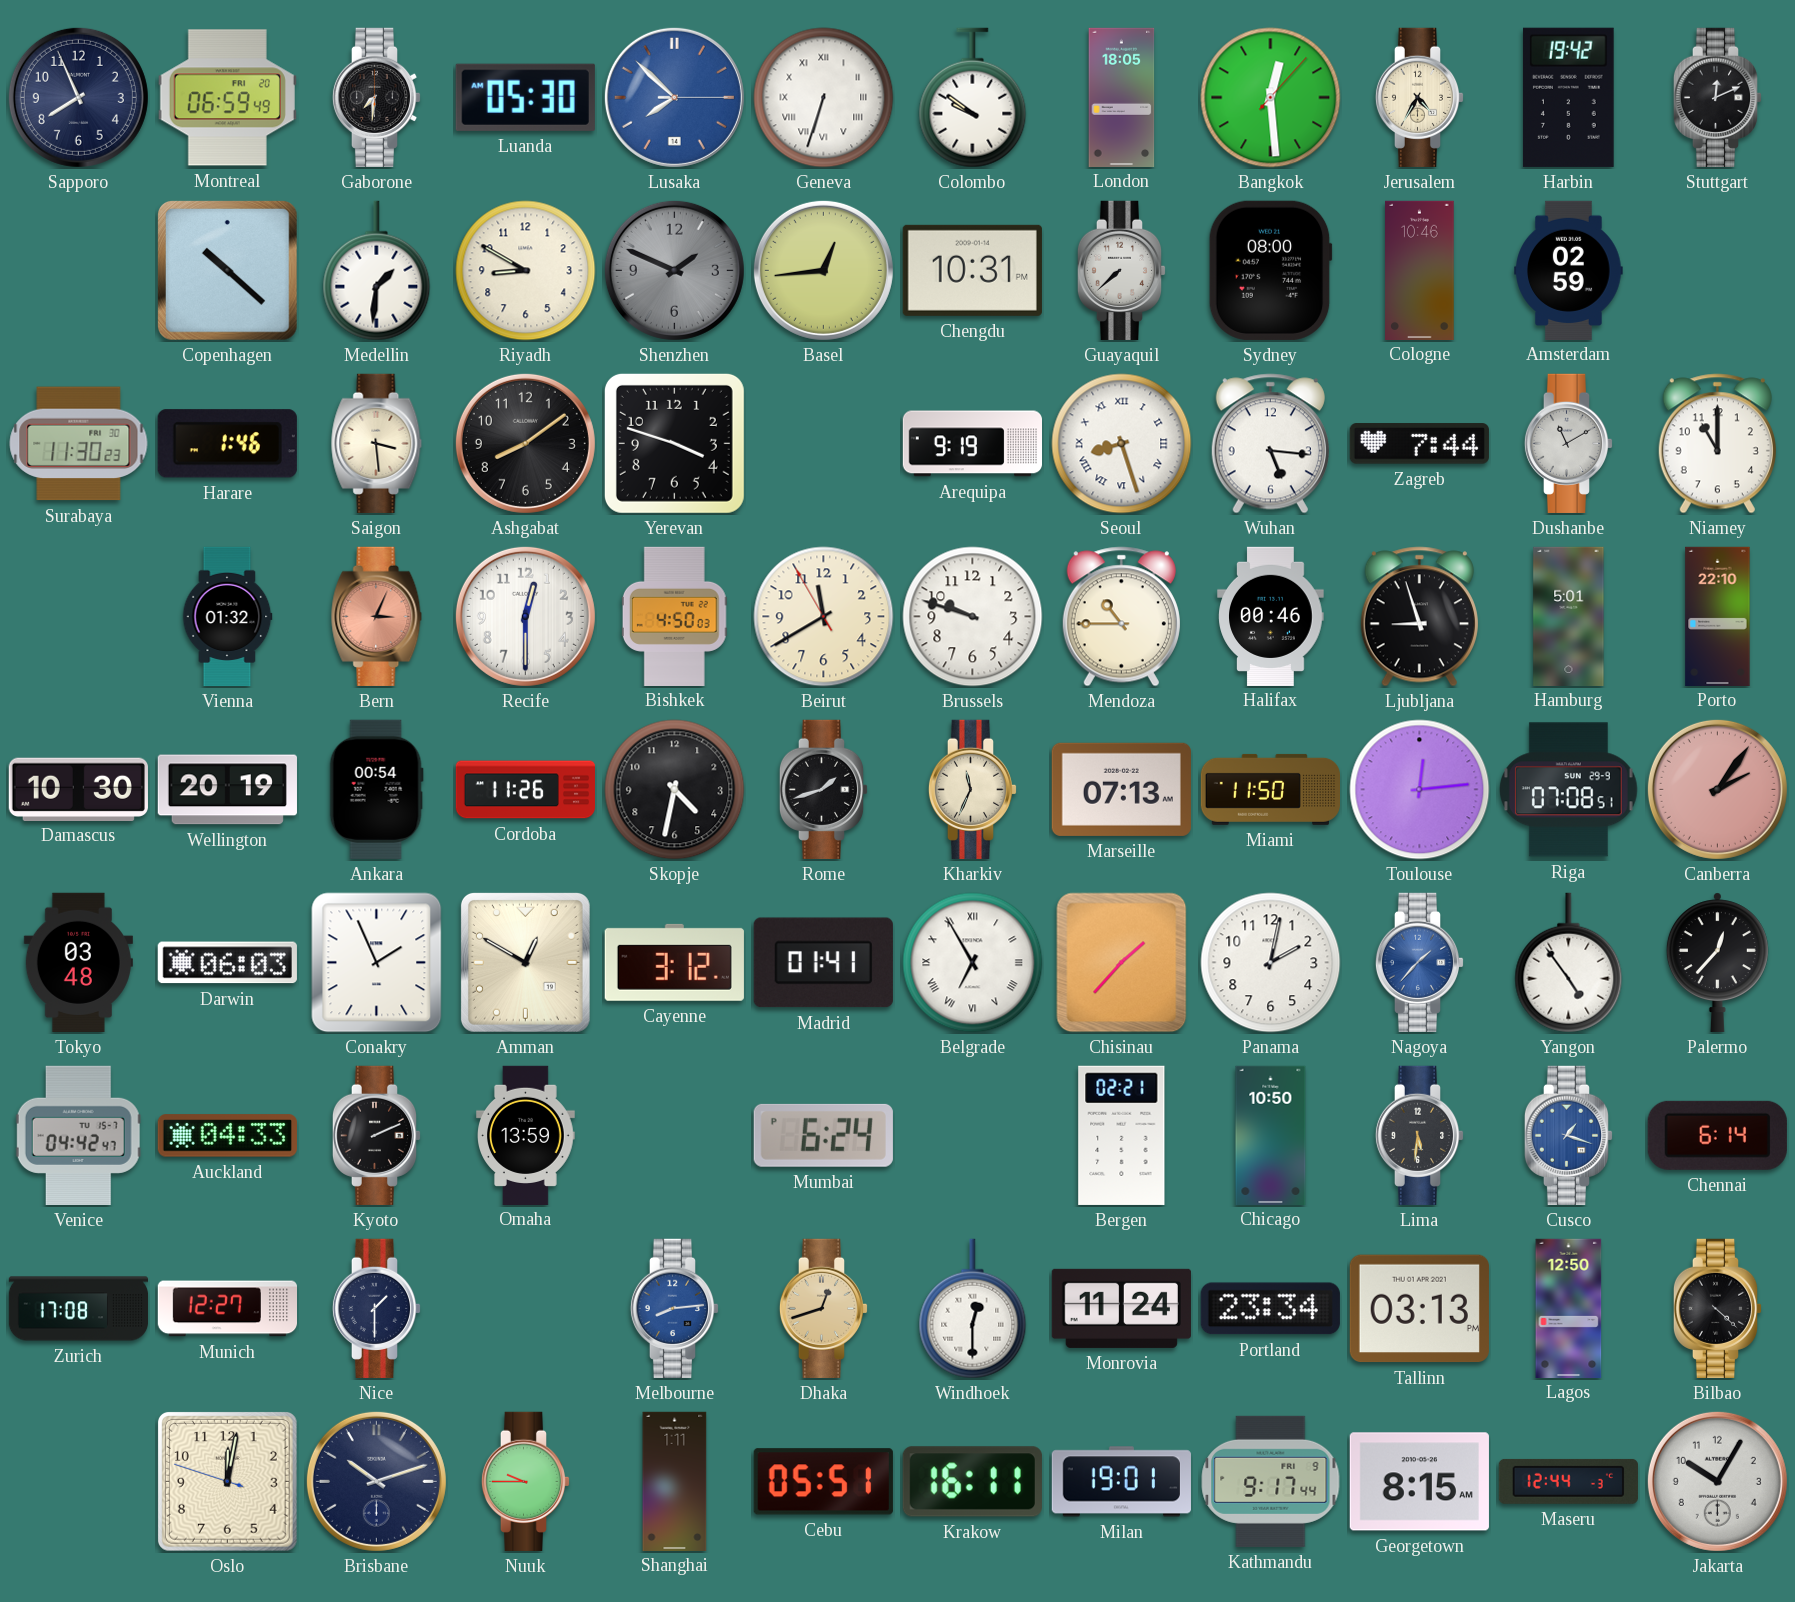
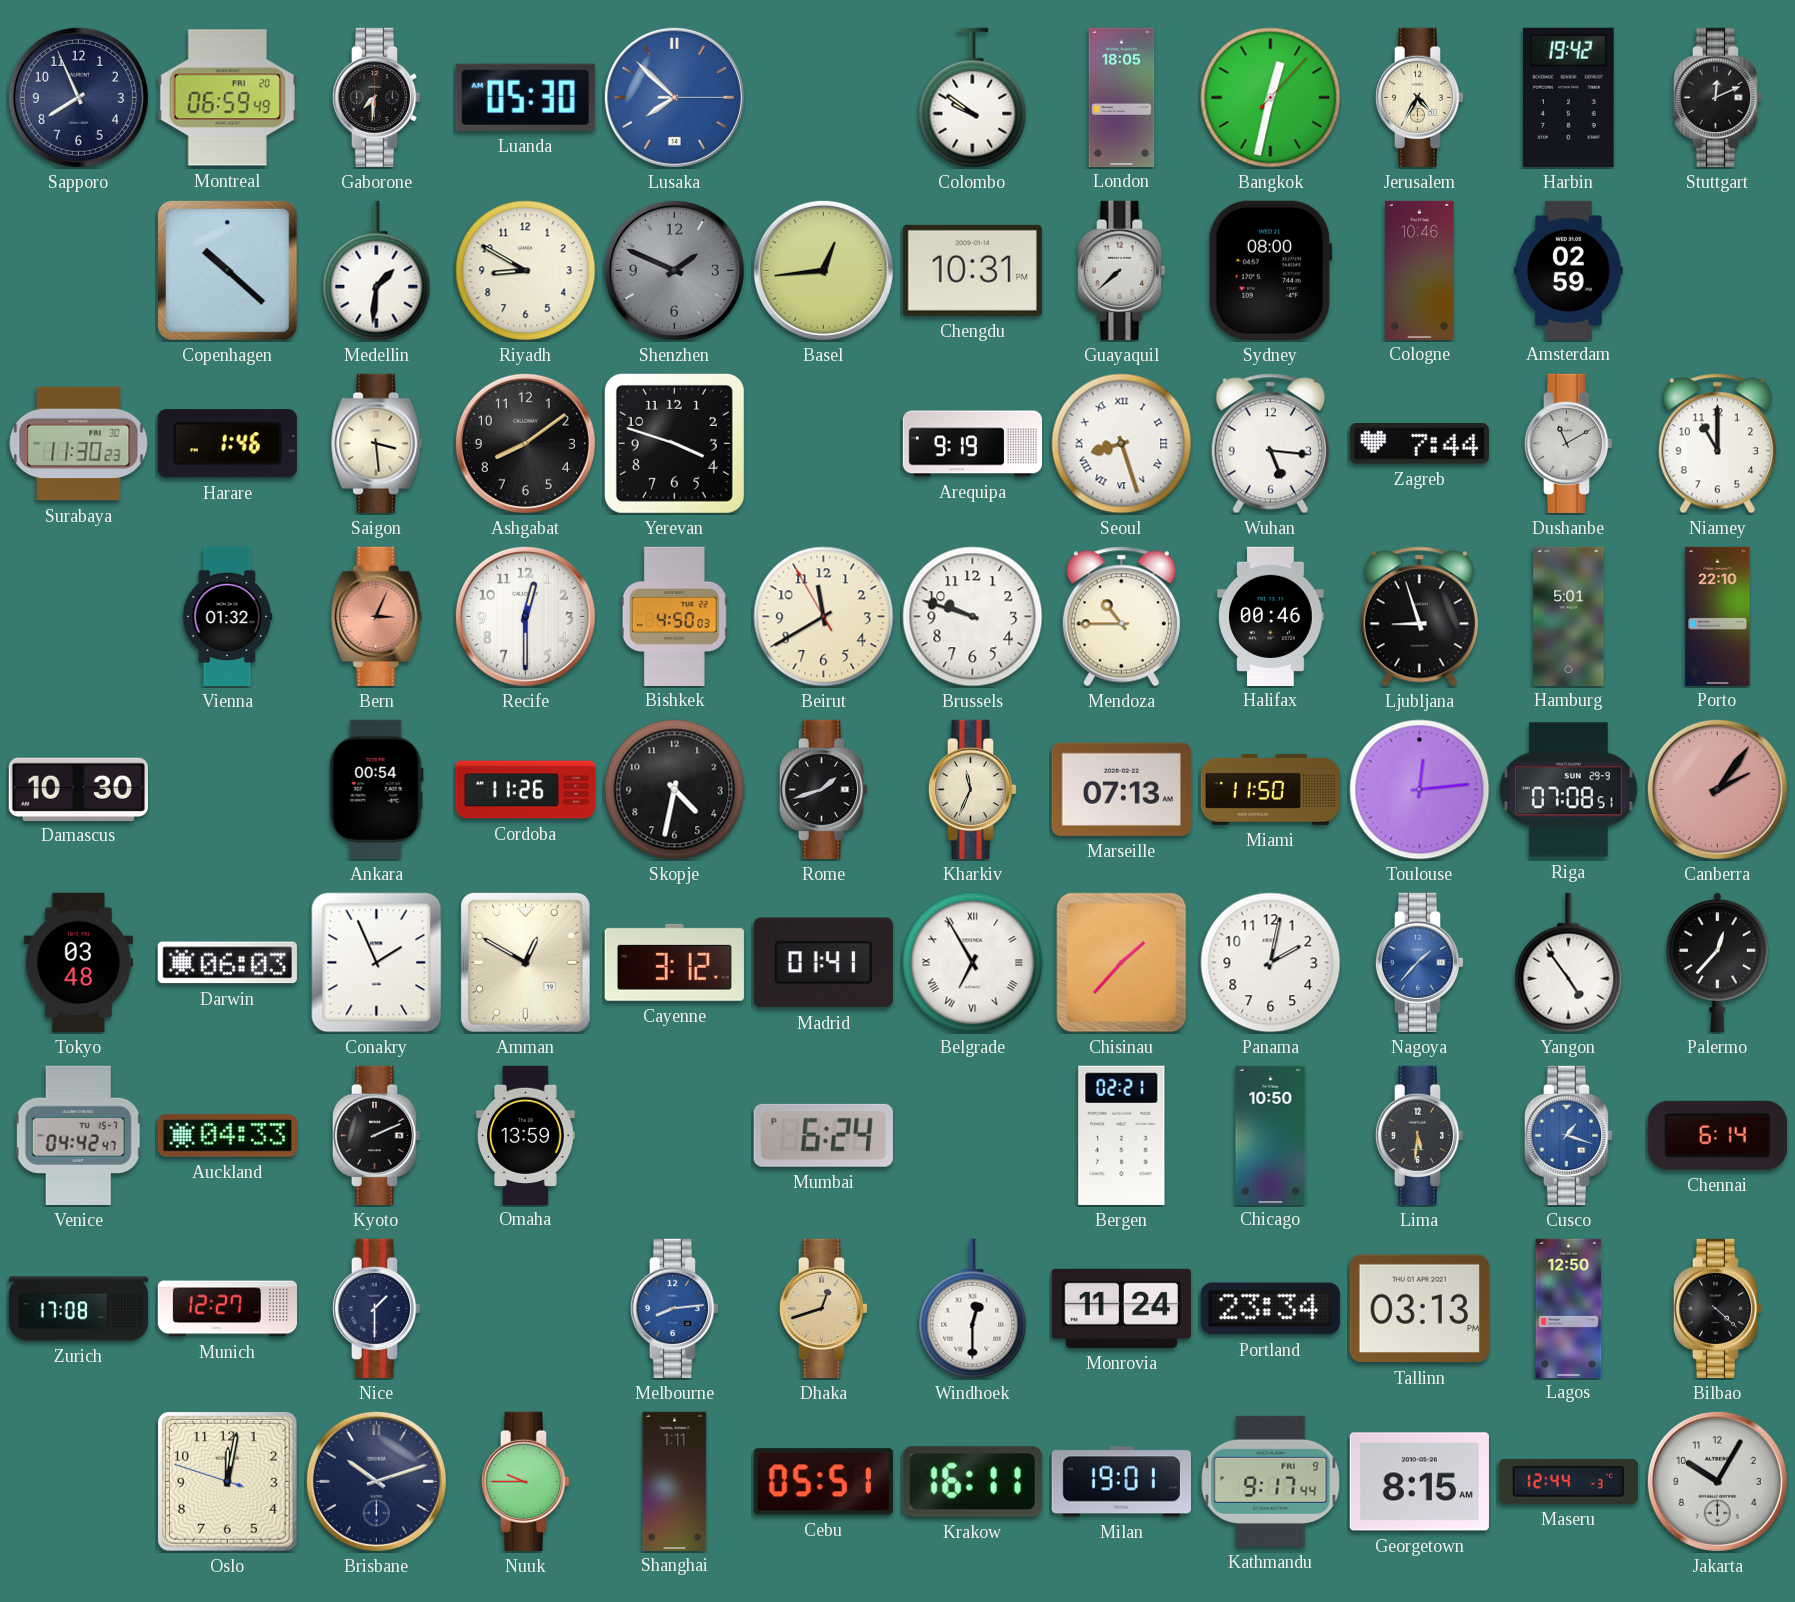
Geneva: 6:33 -> none
Bangkok: 12:29 -> 12:32
Wellington: 20:19 -> none
